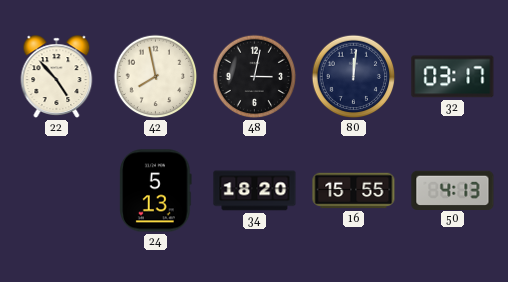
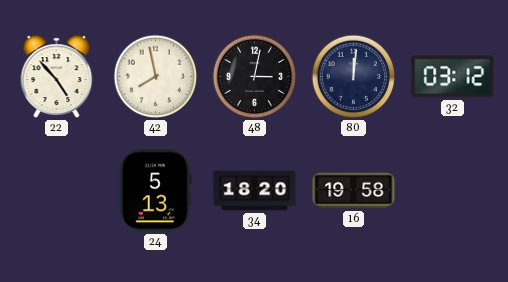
32: 03:17 -> 03:12
16: 15:55 -> 19:58
50: 4:13 -> none
